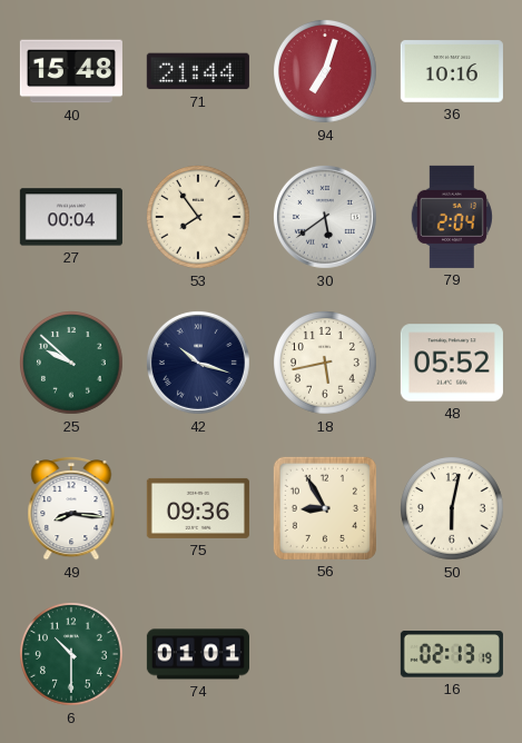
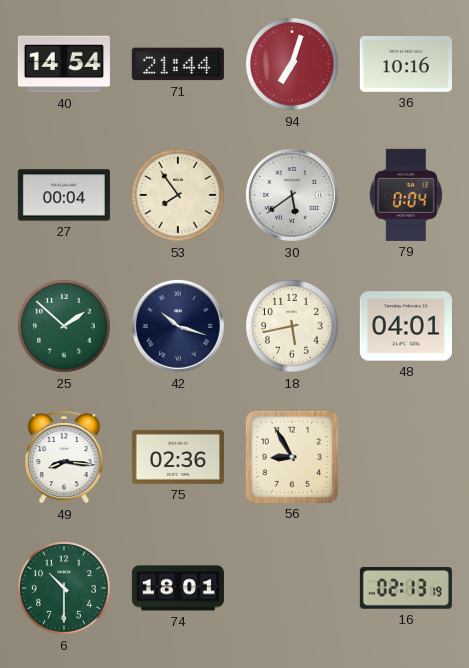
40: 15:48 -> 14:54
79: 2:04 -> 0:04
25: 9:52 -> 1:52
48: 05:52 -> 04:01
75: 09:36 -> 02:36
50: 6:02 -> none
74: 01:01 -> 18:01
